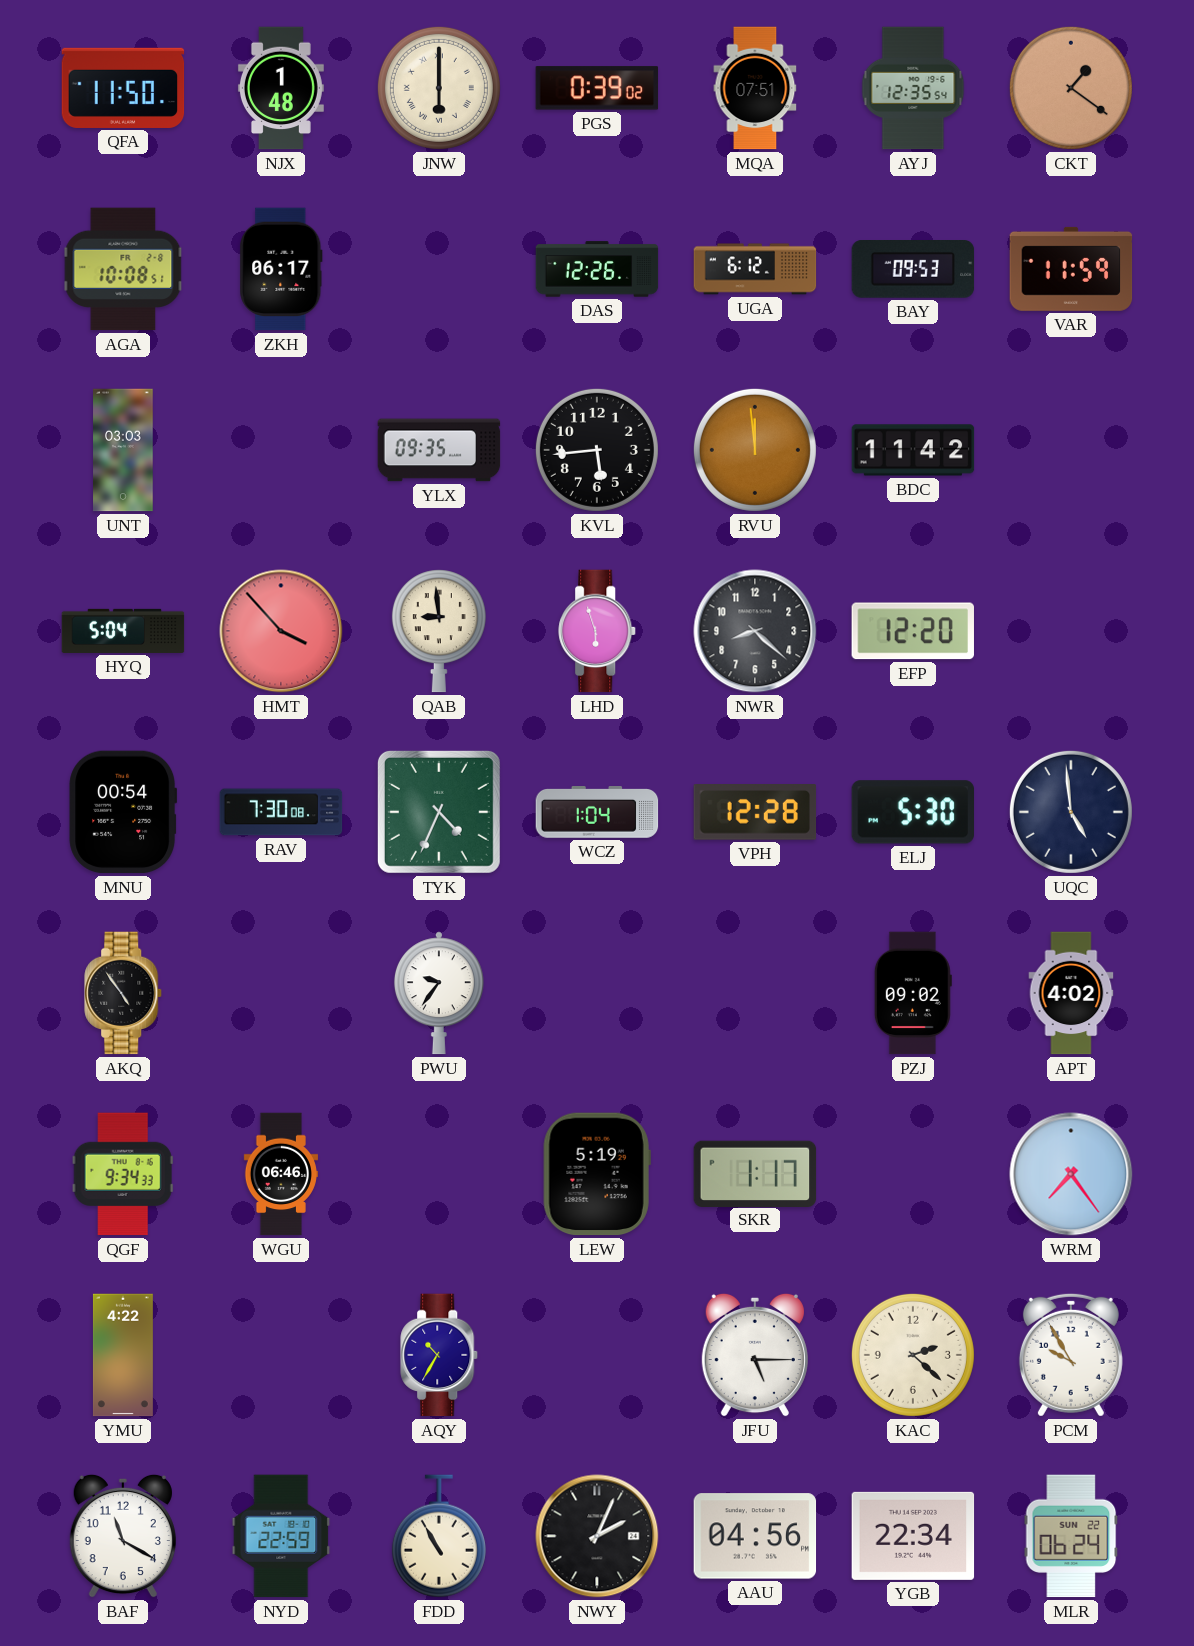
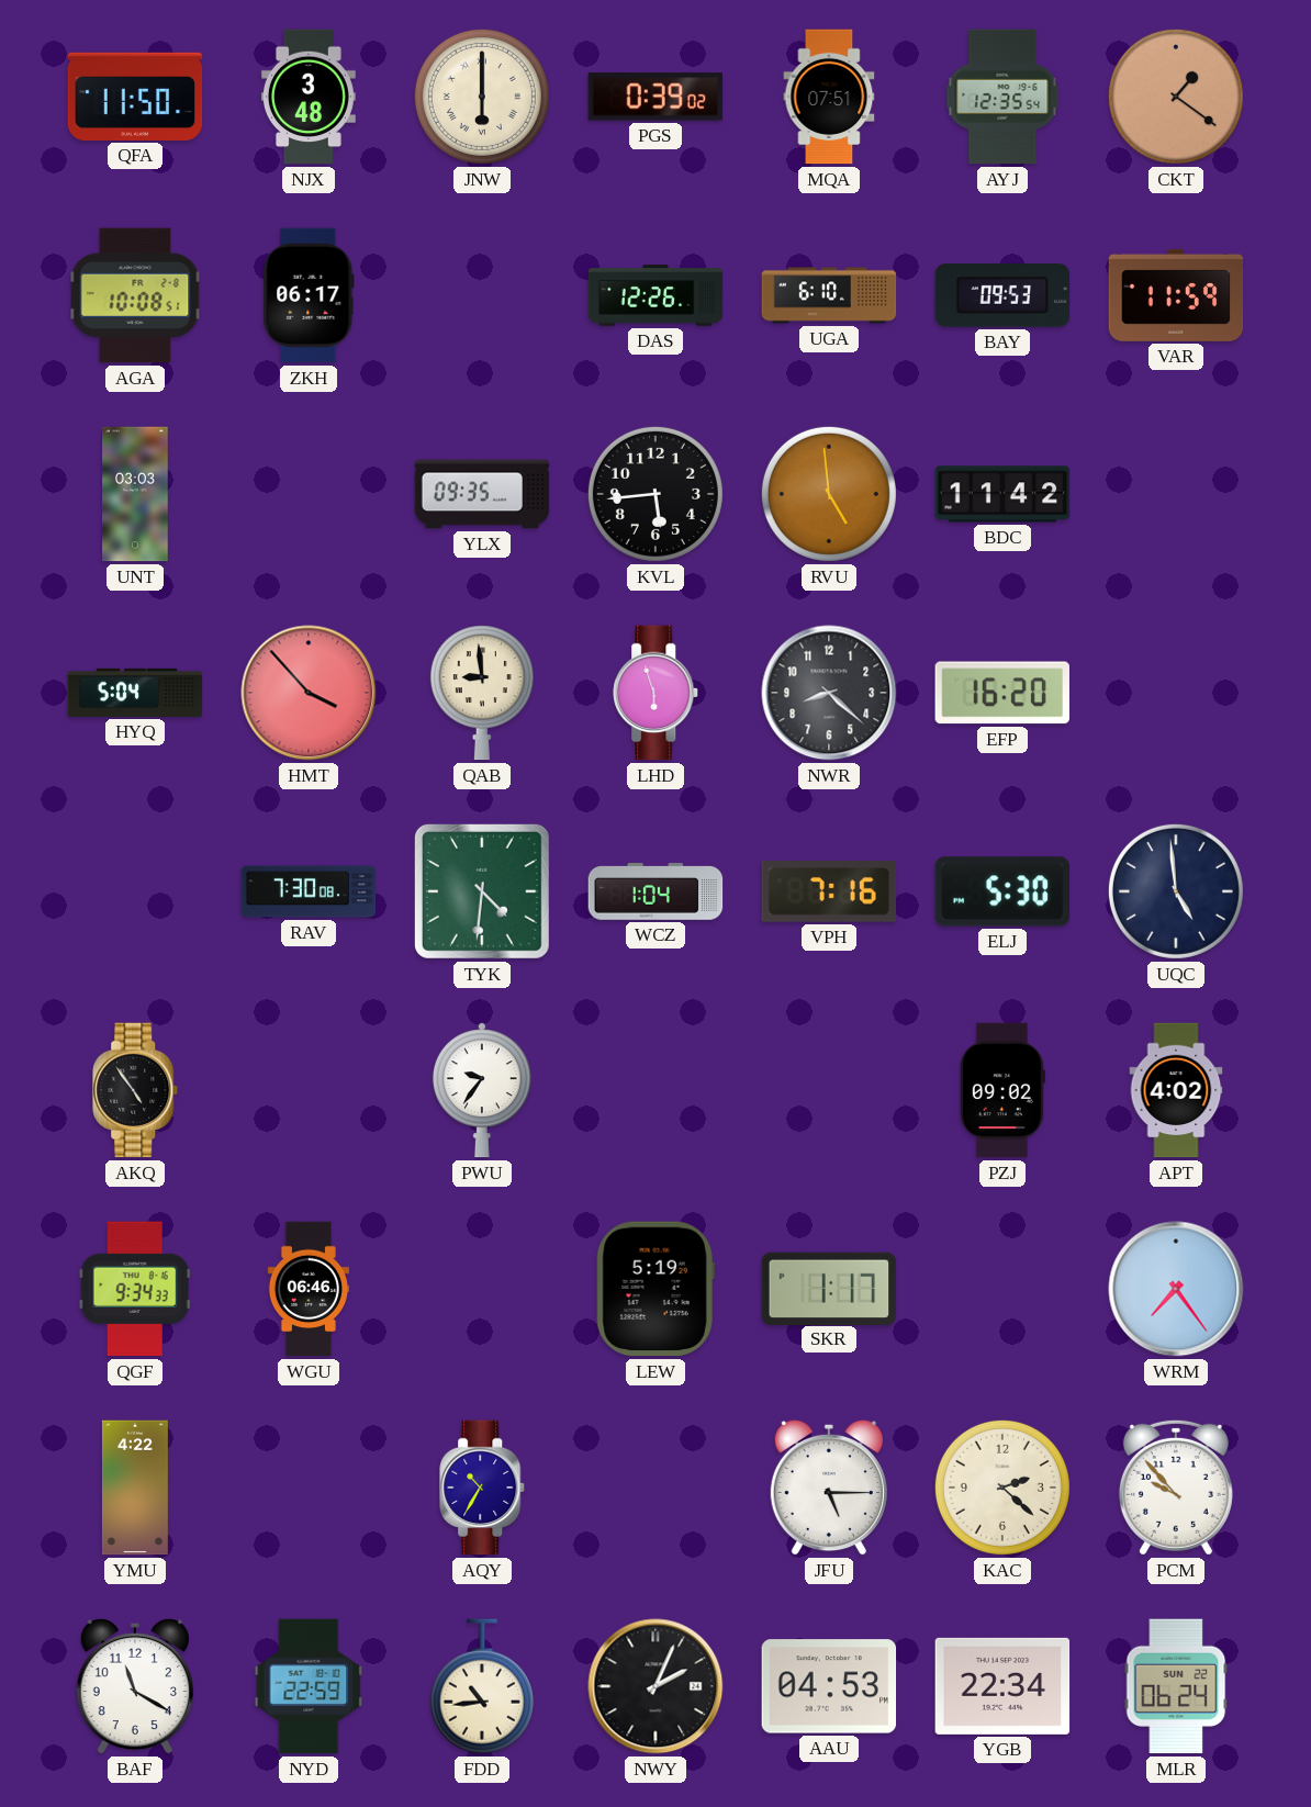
NJX: 1:48 -> 3:48
UGA: 6:12 -> 6:10
RVU: 11:59 -> 4:59
EFP: 12:20 -> 16:20
MNU: 00:54 -> none
TYK: 4:34 -> 4:31
VPH: 12:28 -> 7:16
PCM: 9:55 -> 9:53
FDD: 10:55 -> 10:44
AAU: 04:56 -> 04:53
